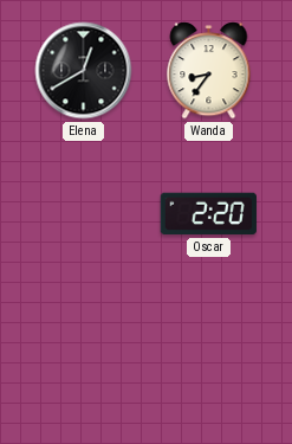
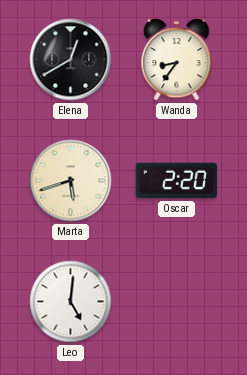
Marta: none -> 5:42
Leo: none -> 5:01
